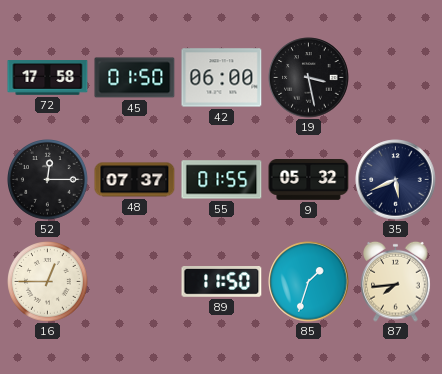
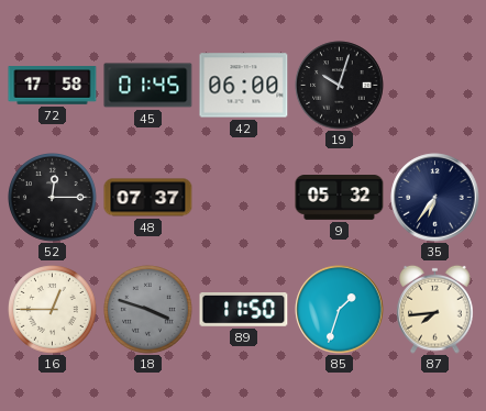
45: 01:50 -> 01:45
19: 3:28 -> 10:03
55: 01:55 -> none
35: 5:41 -> 6:36
18: none -> 3:48
